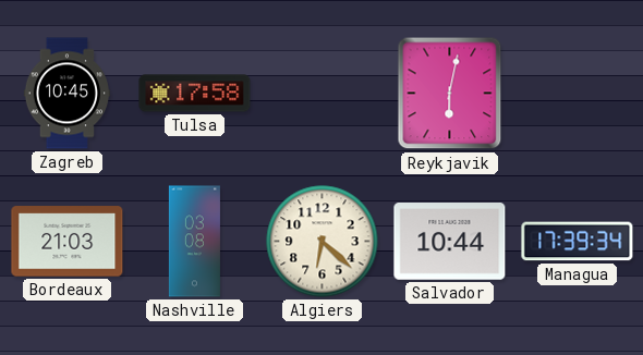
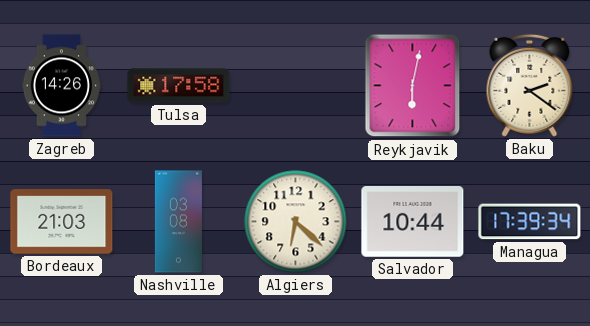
Zagreb: 10:45 -> 14:26
Baku: none -> 2:21
